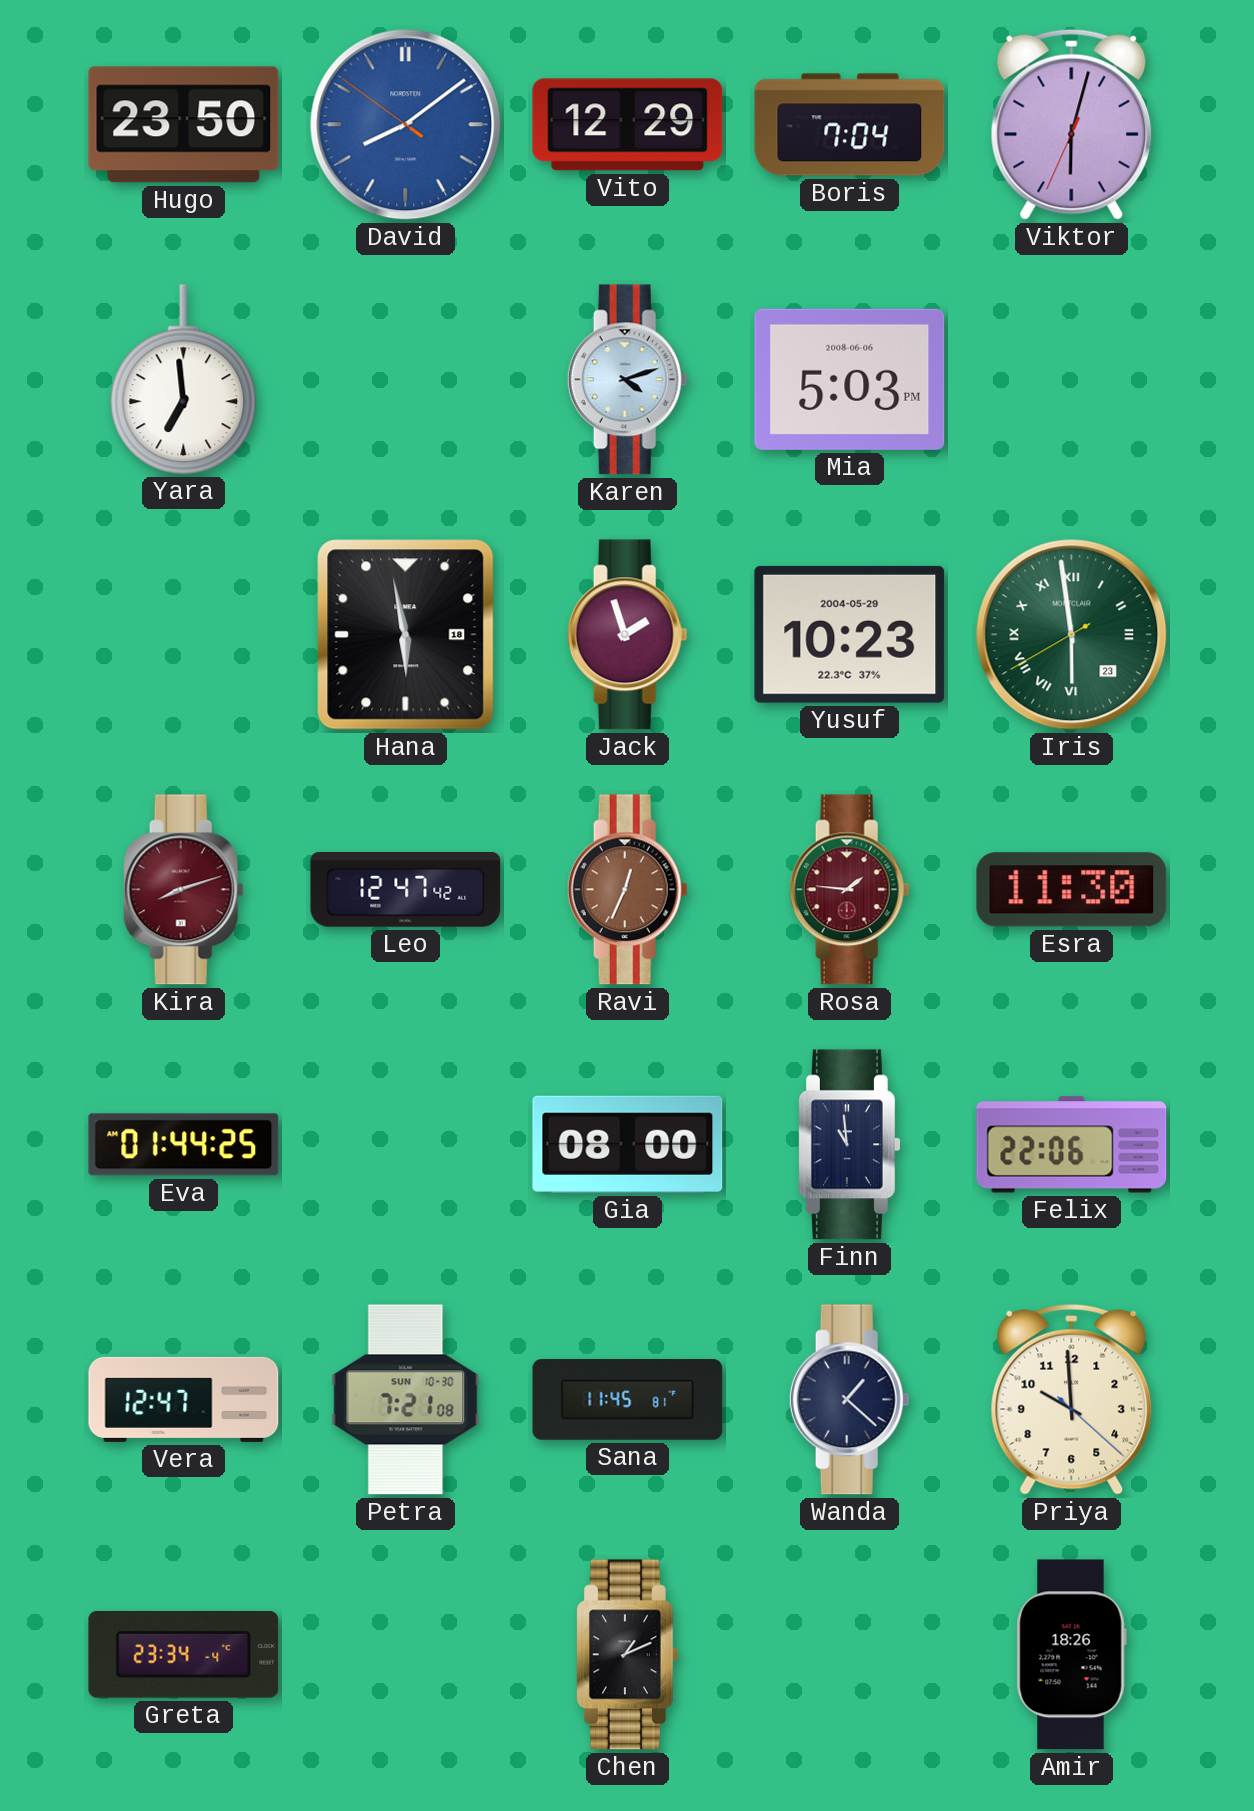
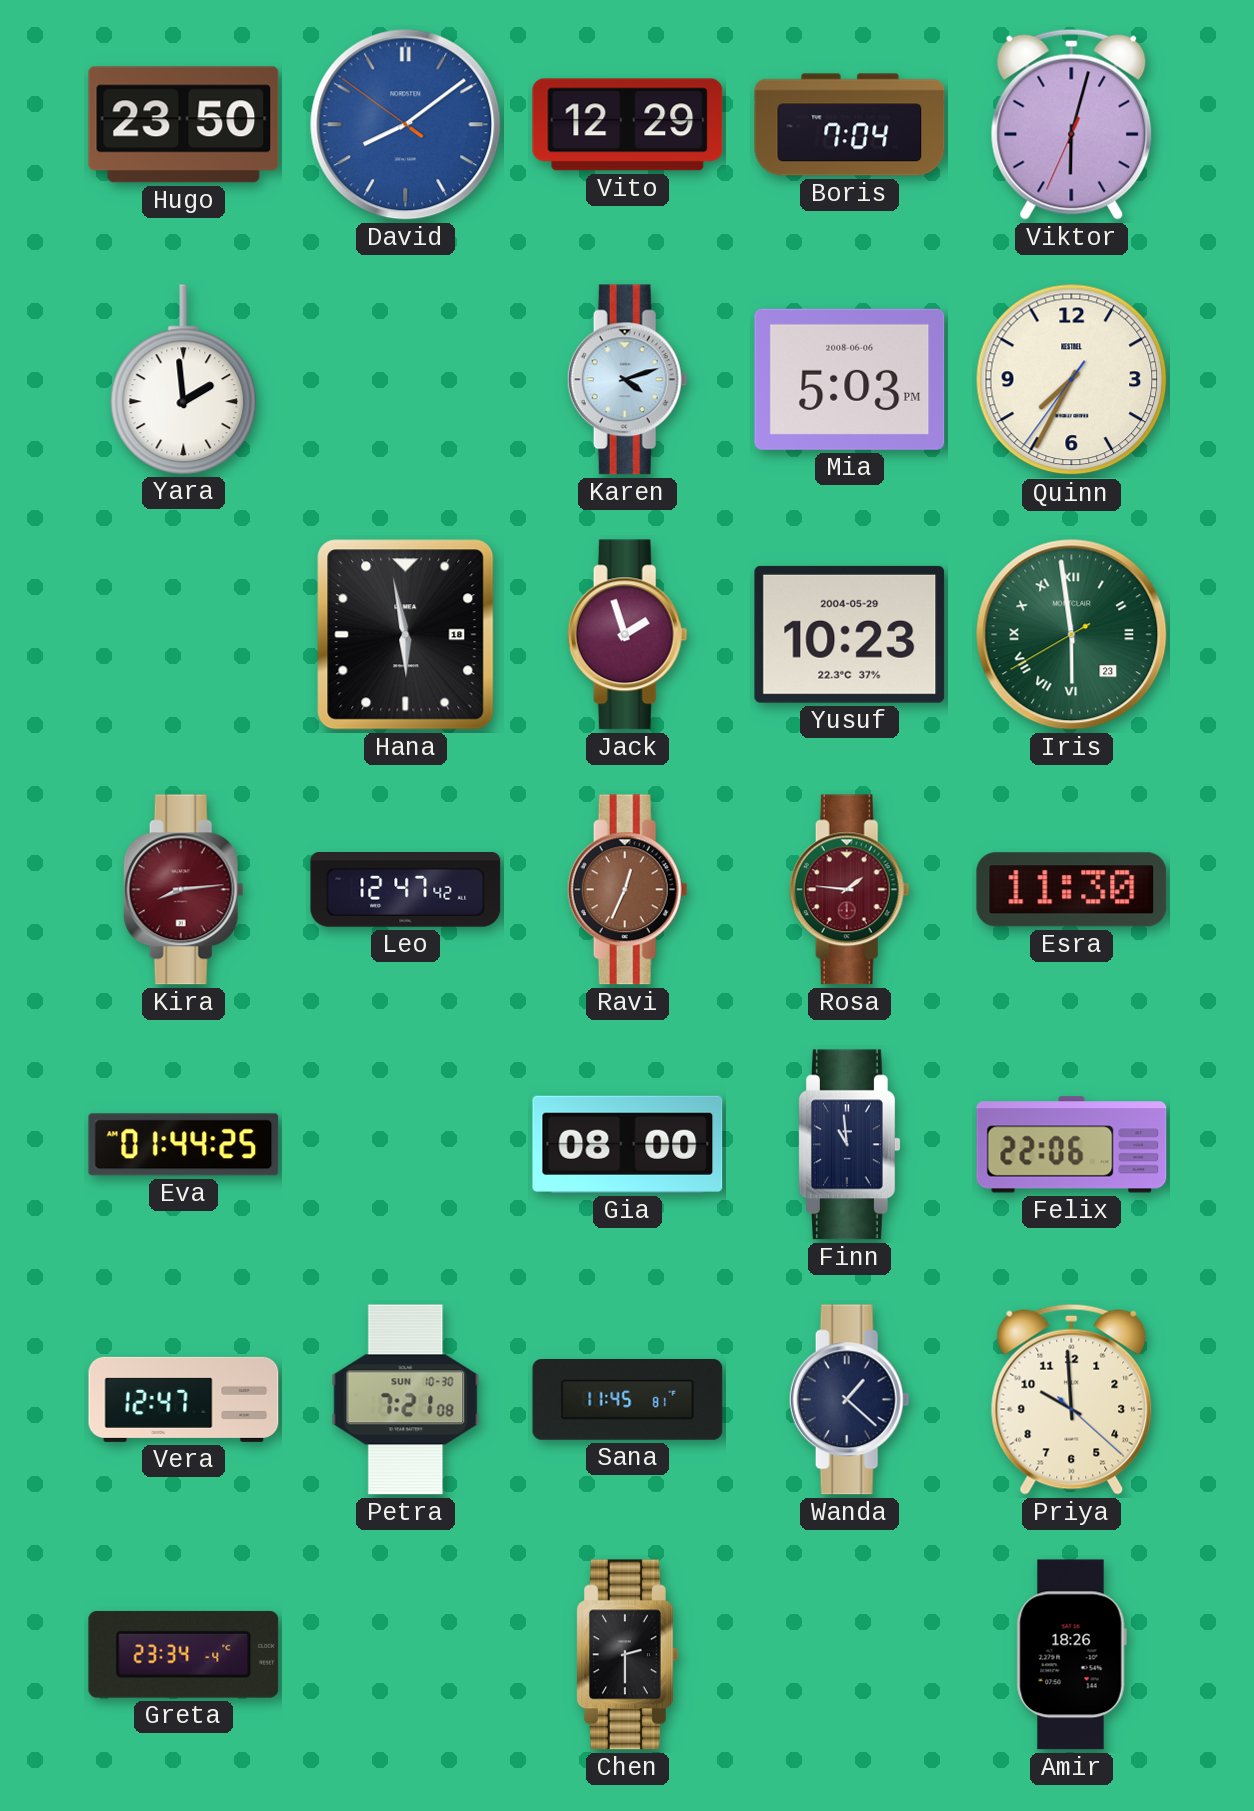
Yara: 6:59 -> 1:59
Quinn: none -> 7:34
Kira: 8:12 -> 8:14
Chen: 1:11 -> 2:30
